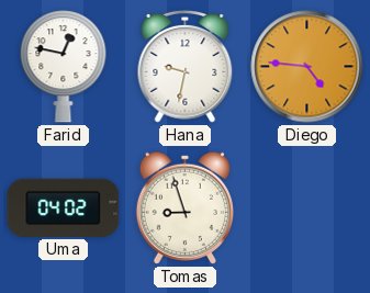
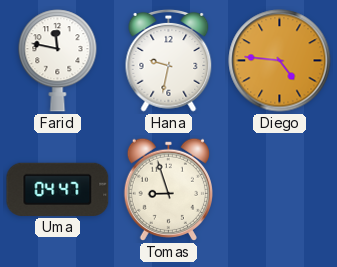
Farid: 12:47 -> 11:47
Uma: 04:02 -> 04:47
